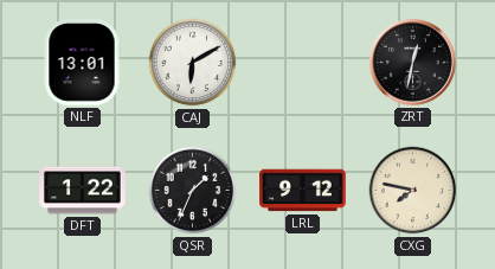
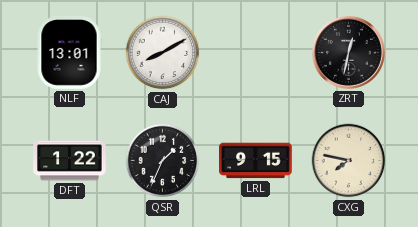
CAJ: 6:10 -> 8:10
LRL: 9:12 -> 9:15
